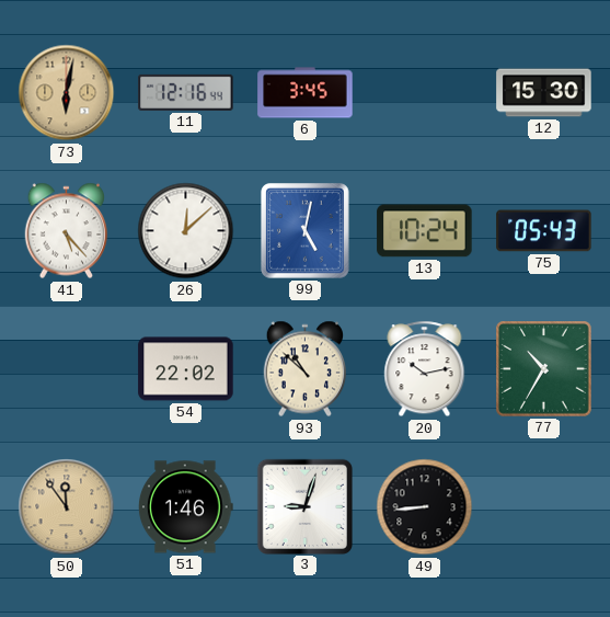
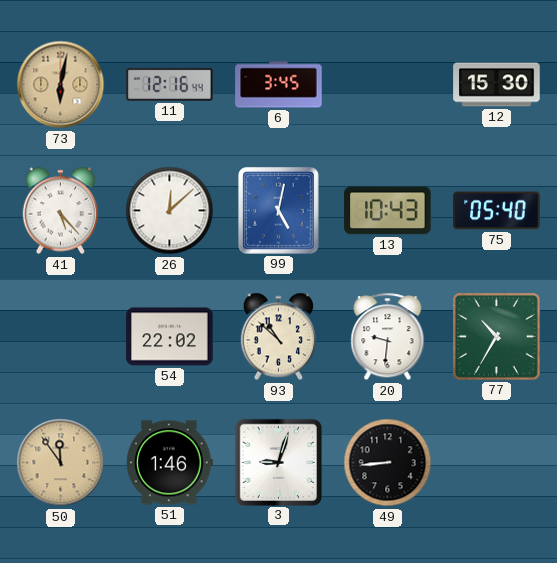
13: 10:24 -> 10:43
75: 05:43 -> 05:40
20: 10:13 -> 9:31
